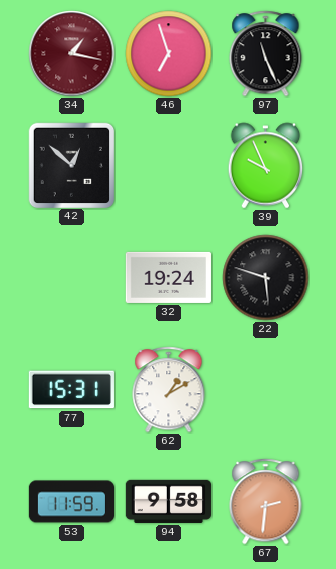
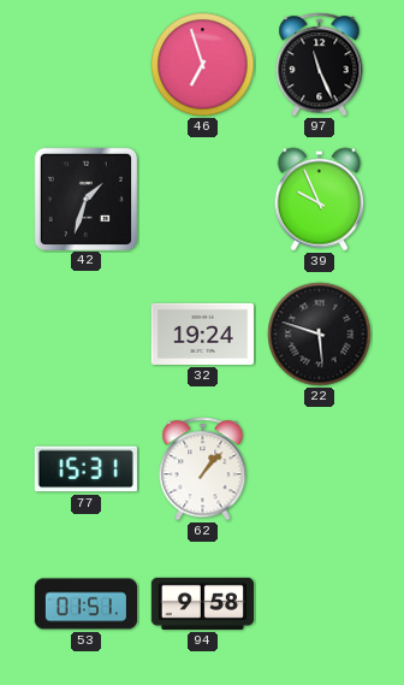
34: 1:17 -> none
42: 12:52 -> 1:33
62: 1:10 -> 1:07
53: 11:59 -> 01:51
67: 2:31 -> none
